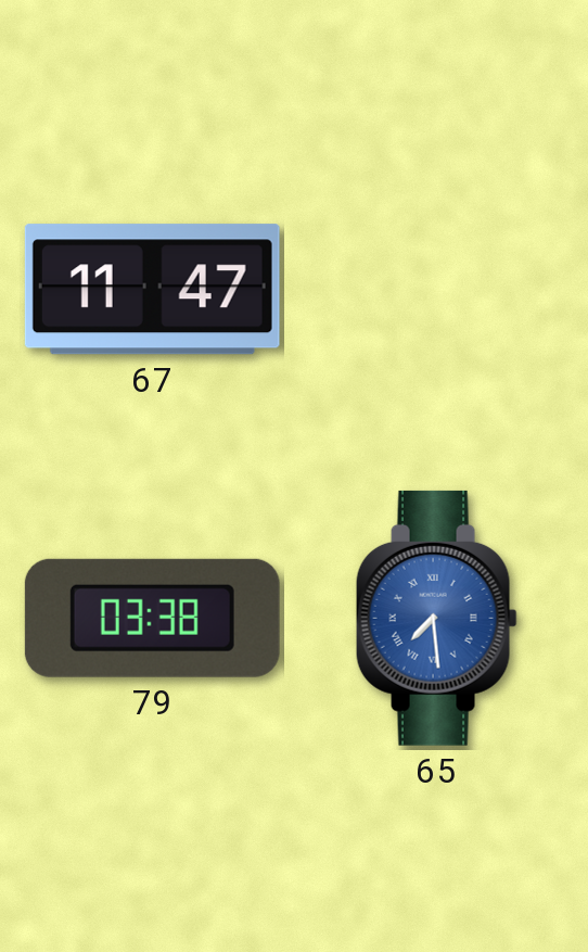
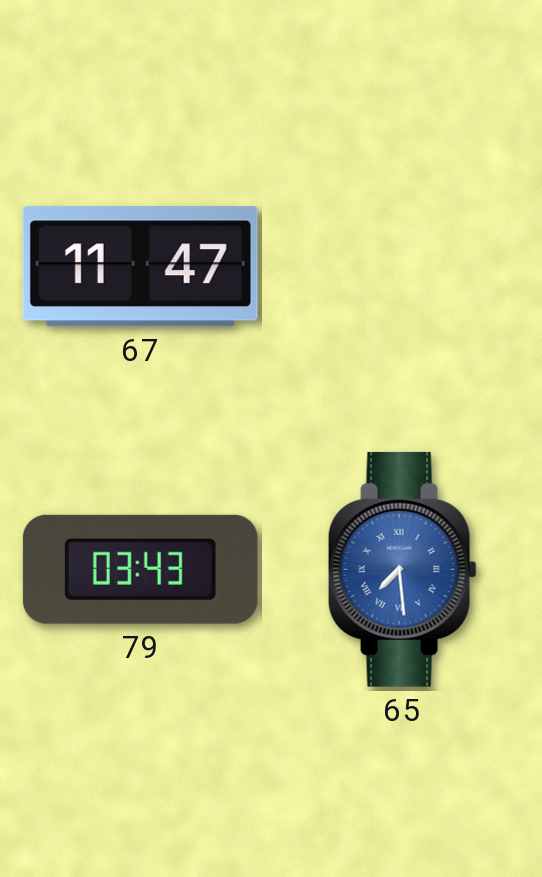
79: 03:38 -> 03:43
